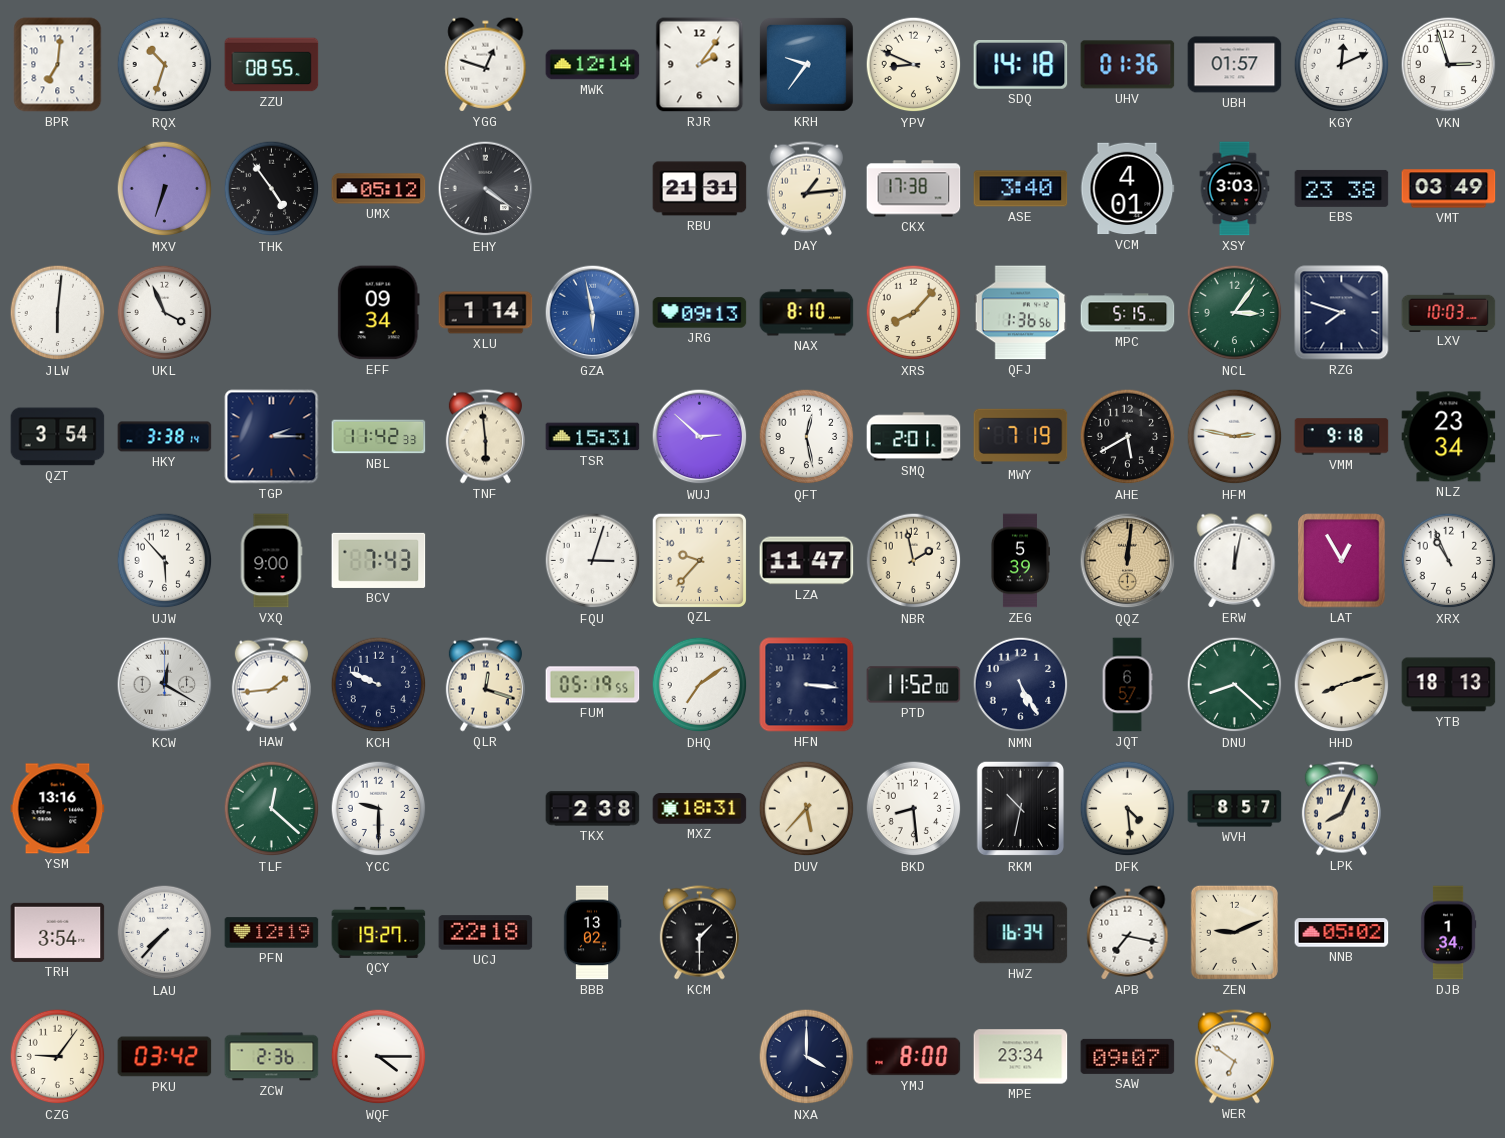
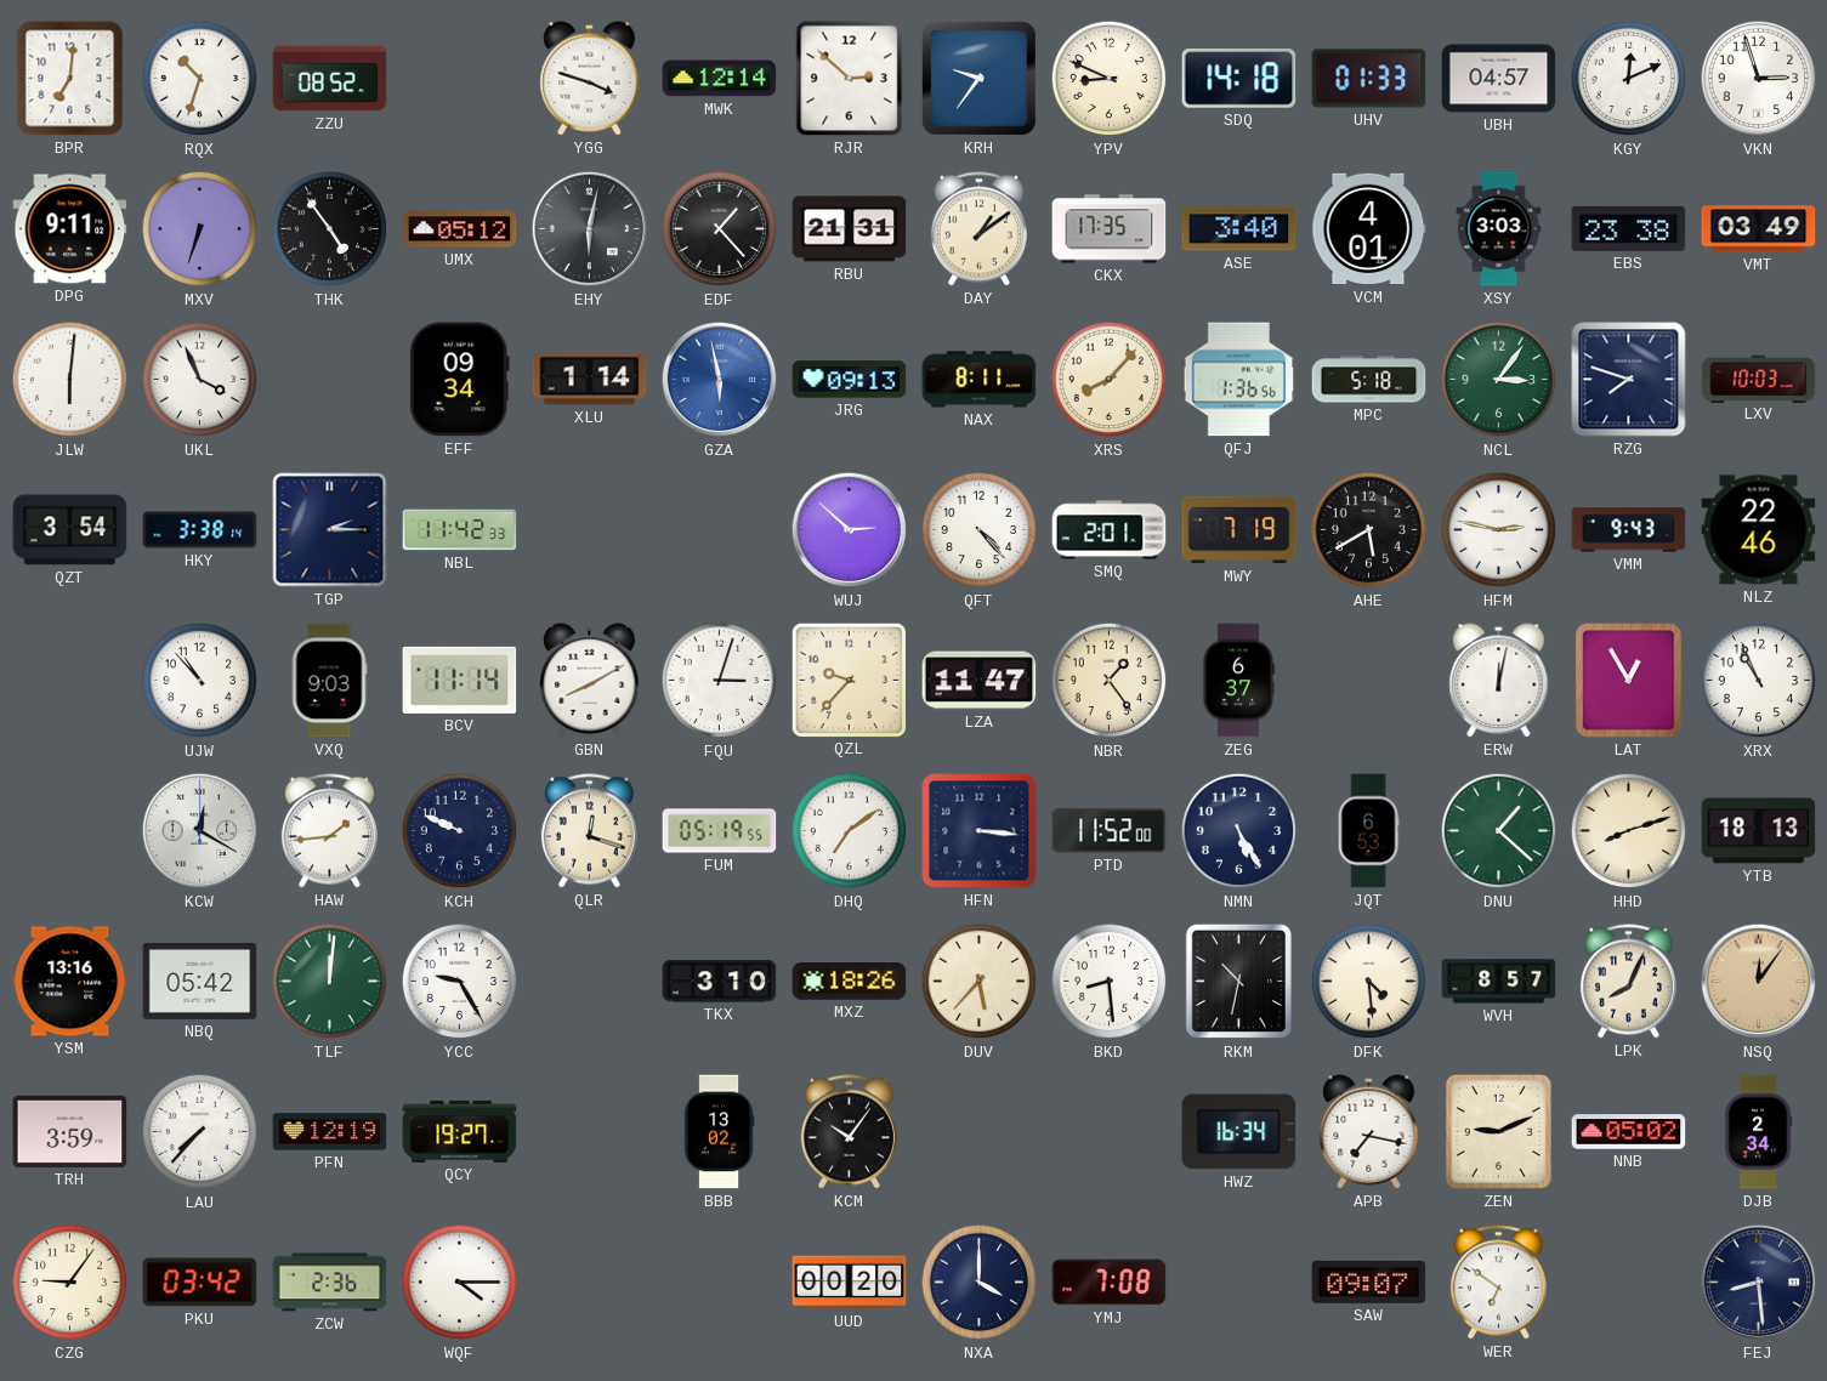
ZZU: 08:55 -> 08:52
YGG: 12:48 -> 3:48
RJR: 2:06 -> 2:52
UHV: 01:36 -> 01:33
UBH: 01:57 -> 04:57
DPG: none -> 9:11
EHY: 4:21 -> 6:02
EDF: none -> 1:23
DAY: 1:14 -> 1:09
CKX: 17:38 -> 17:35
NAX: 8:10 -> 8:11
MPC: 5:15 -> 5:18
TNF: 5:59 -> none
TSR: 15:31 -> none
QFT: 12:28 -> 4:23
VMM: 9:18 -> 9:43
NLZ: 23:34 -> 22:46
UJW: 5:53 -> 10:53
VXQ: 9:00 -> 9:03
BCV: 7:43 -> 11:14
GBN: none -> 8:10
NBR: 1:58 -> 1:24
ZEG: 5:39 -> 6:37
QQZ: 12:01 -> none
JQT: 6:57 -> 6:53
DNU: 8:22 -> 1:22
NBQ: none -> 05:42
TLF: 12:22 -> 12:01
YCC: 9:30 -> 9:25
TKX: 2:38 -> 3:10
MXZ: 18:31 -> 18:26
NSQ: none -> 12:06
TRH: 3:54 -> 3:59
UCJ: 22:18 -> none
KCM: 1:30 -> 10:06
DJB: 1:34 -> 2:34
UUD: none -> 00:20
YMJ: 8:00 -> 7:08
MPE: 23:34 -> none
FEJ: none -> 8:29
